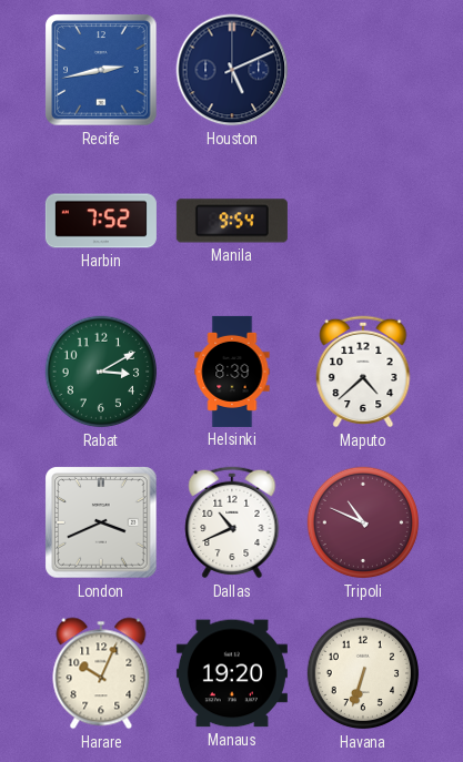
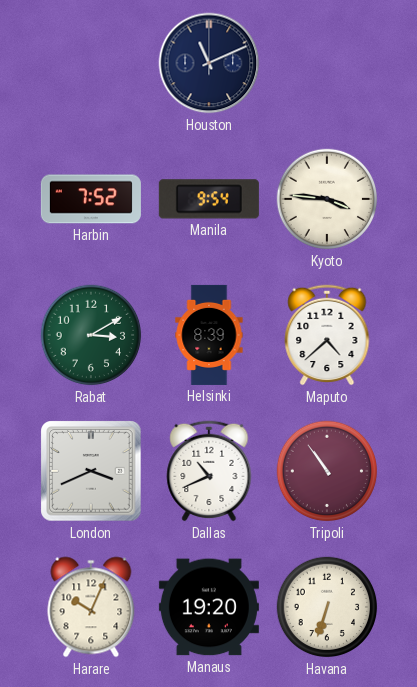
Recife: 2:43 -> none
Houston: 5:11 -> 11:11
Kyoto: none -> 3:46
Tripoli: 10:49 -> 10:54
